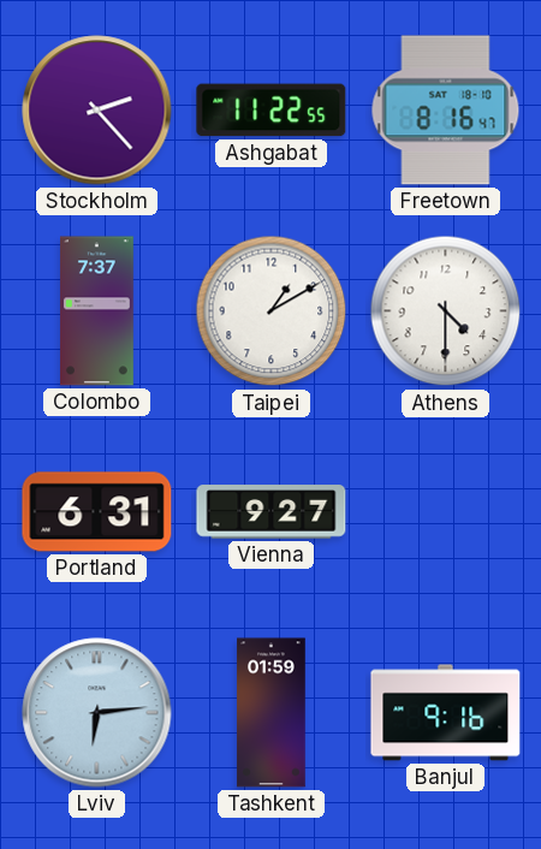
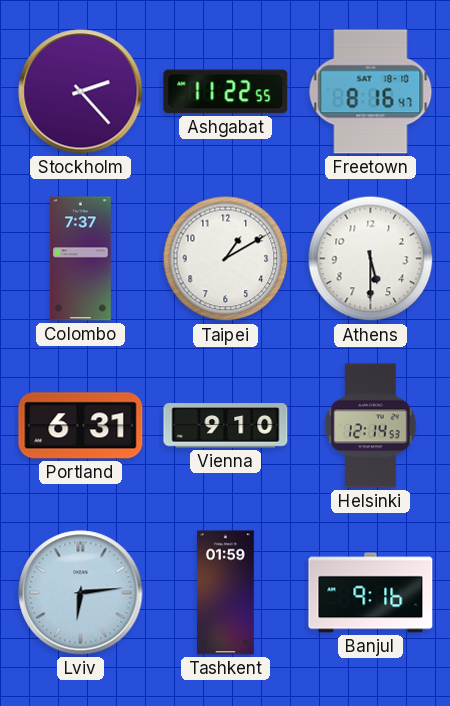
Athens: 4:30 -> 5:30
Vienna: 9:27 -> 9:10
Helsinki: none -> 12:14
